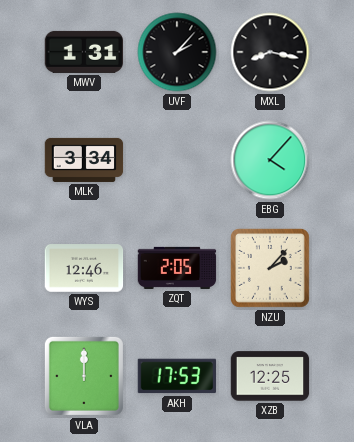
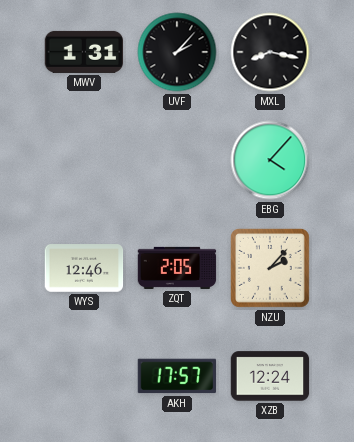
MLK: 3:34 -> none
VLA: 12:00 -> none
AKH: 17:53 -> 17:57
XZB: 12:25 -> 12:24
